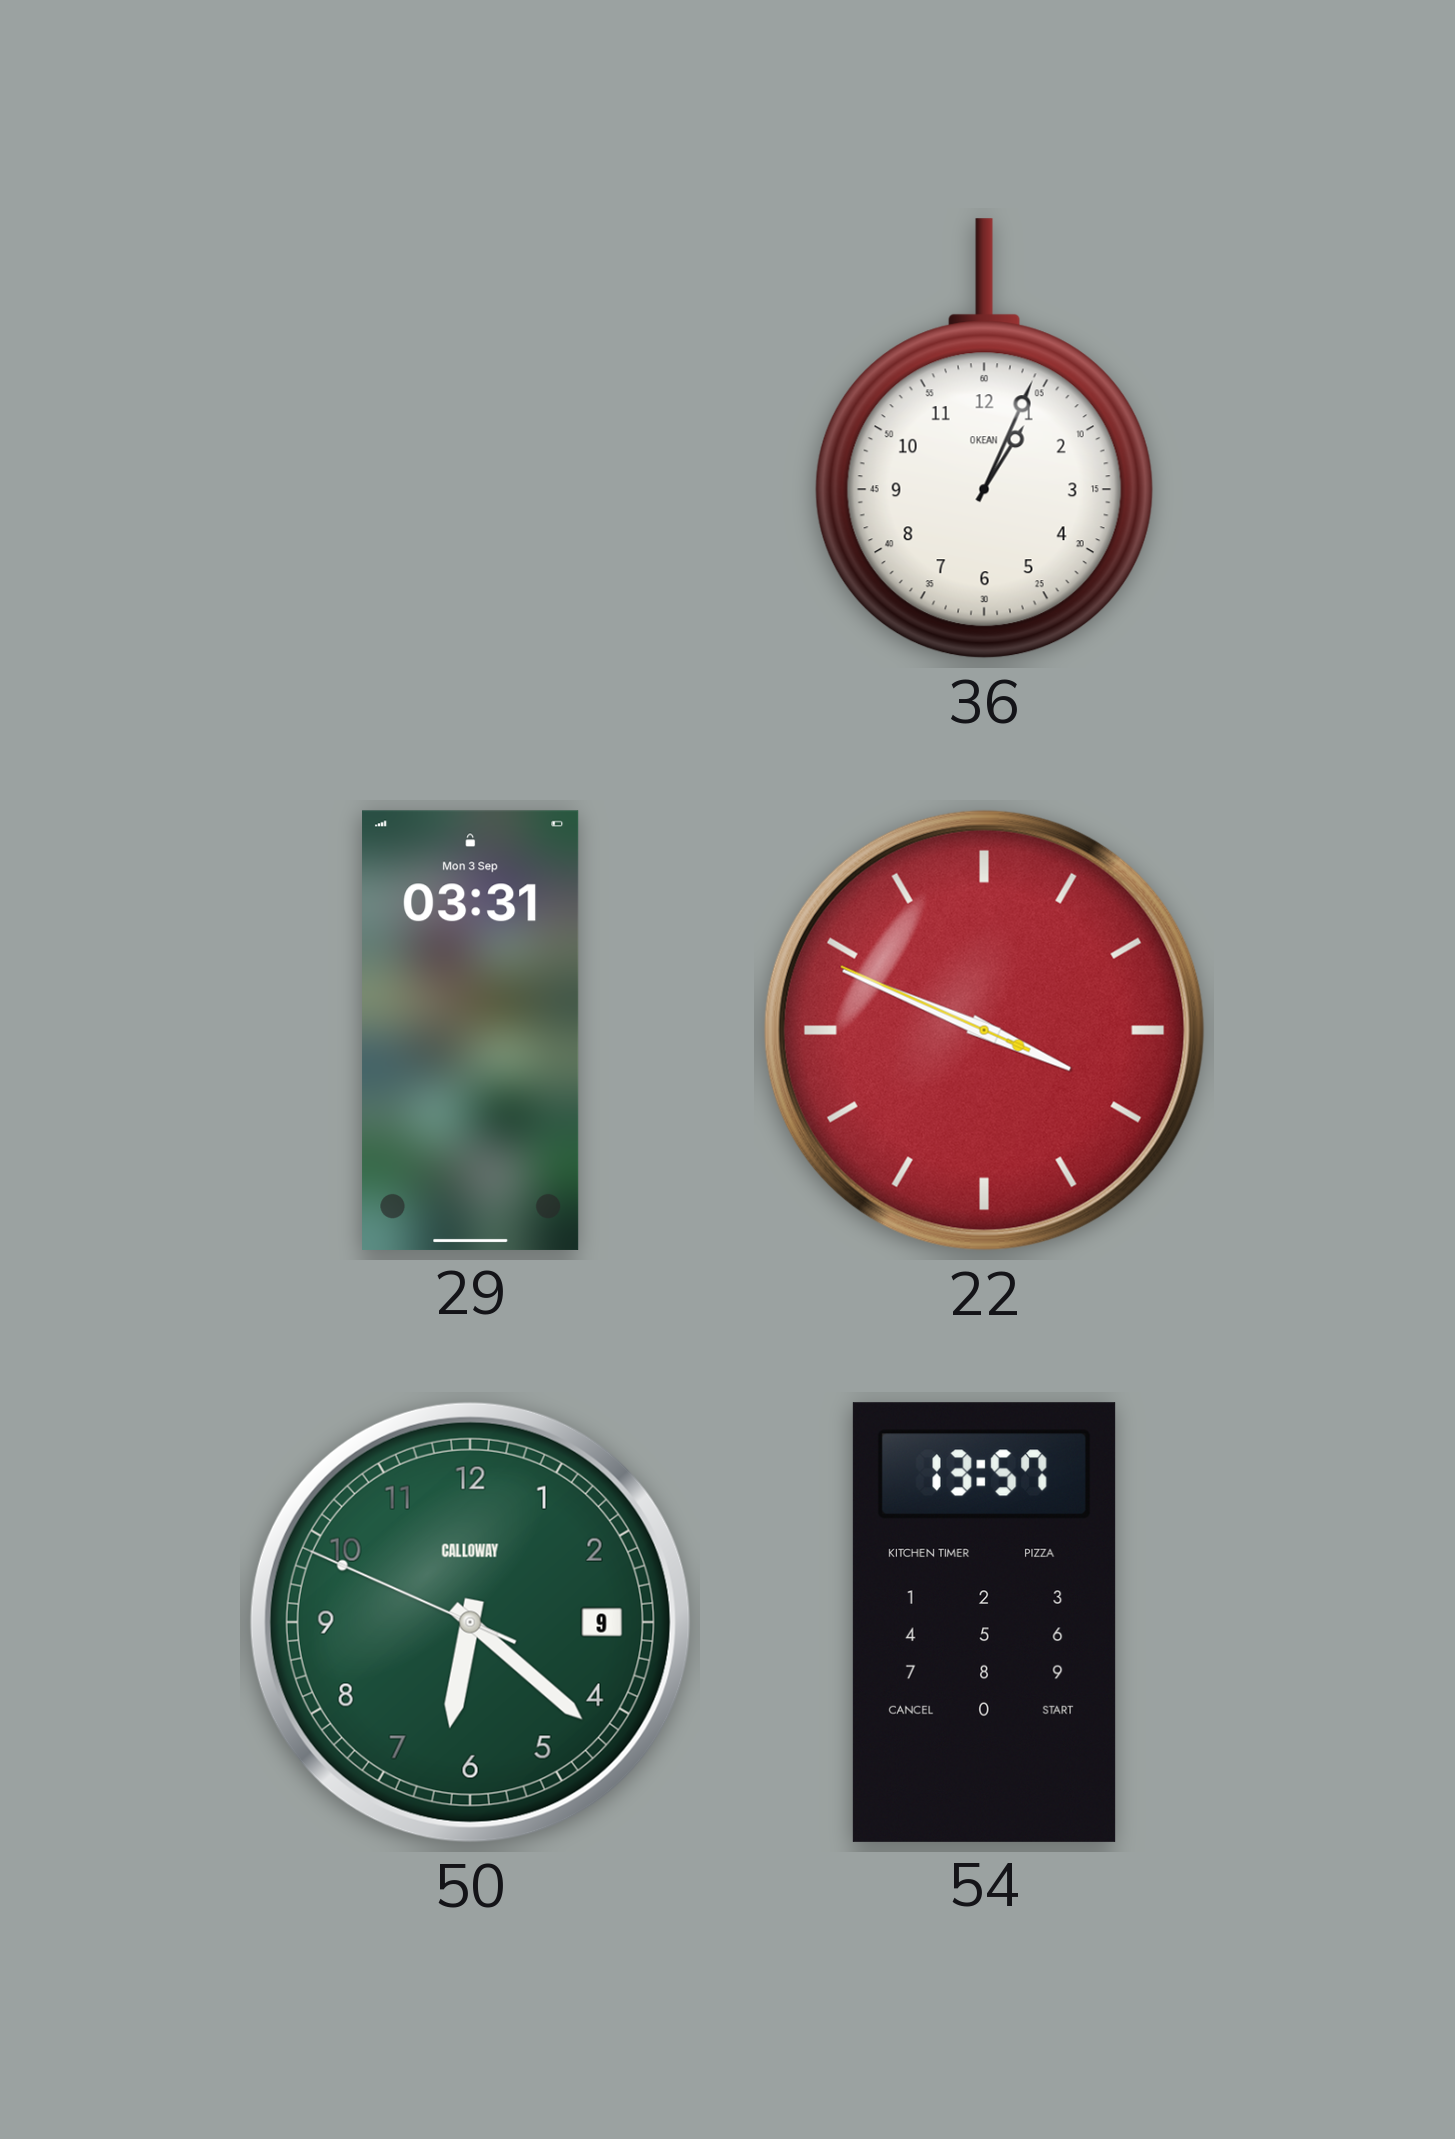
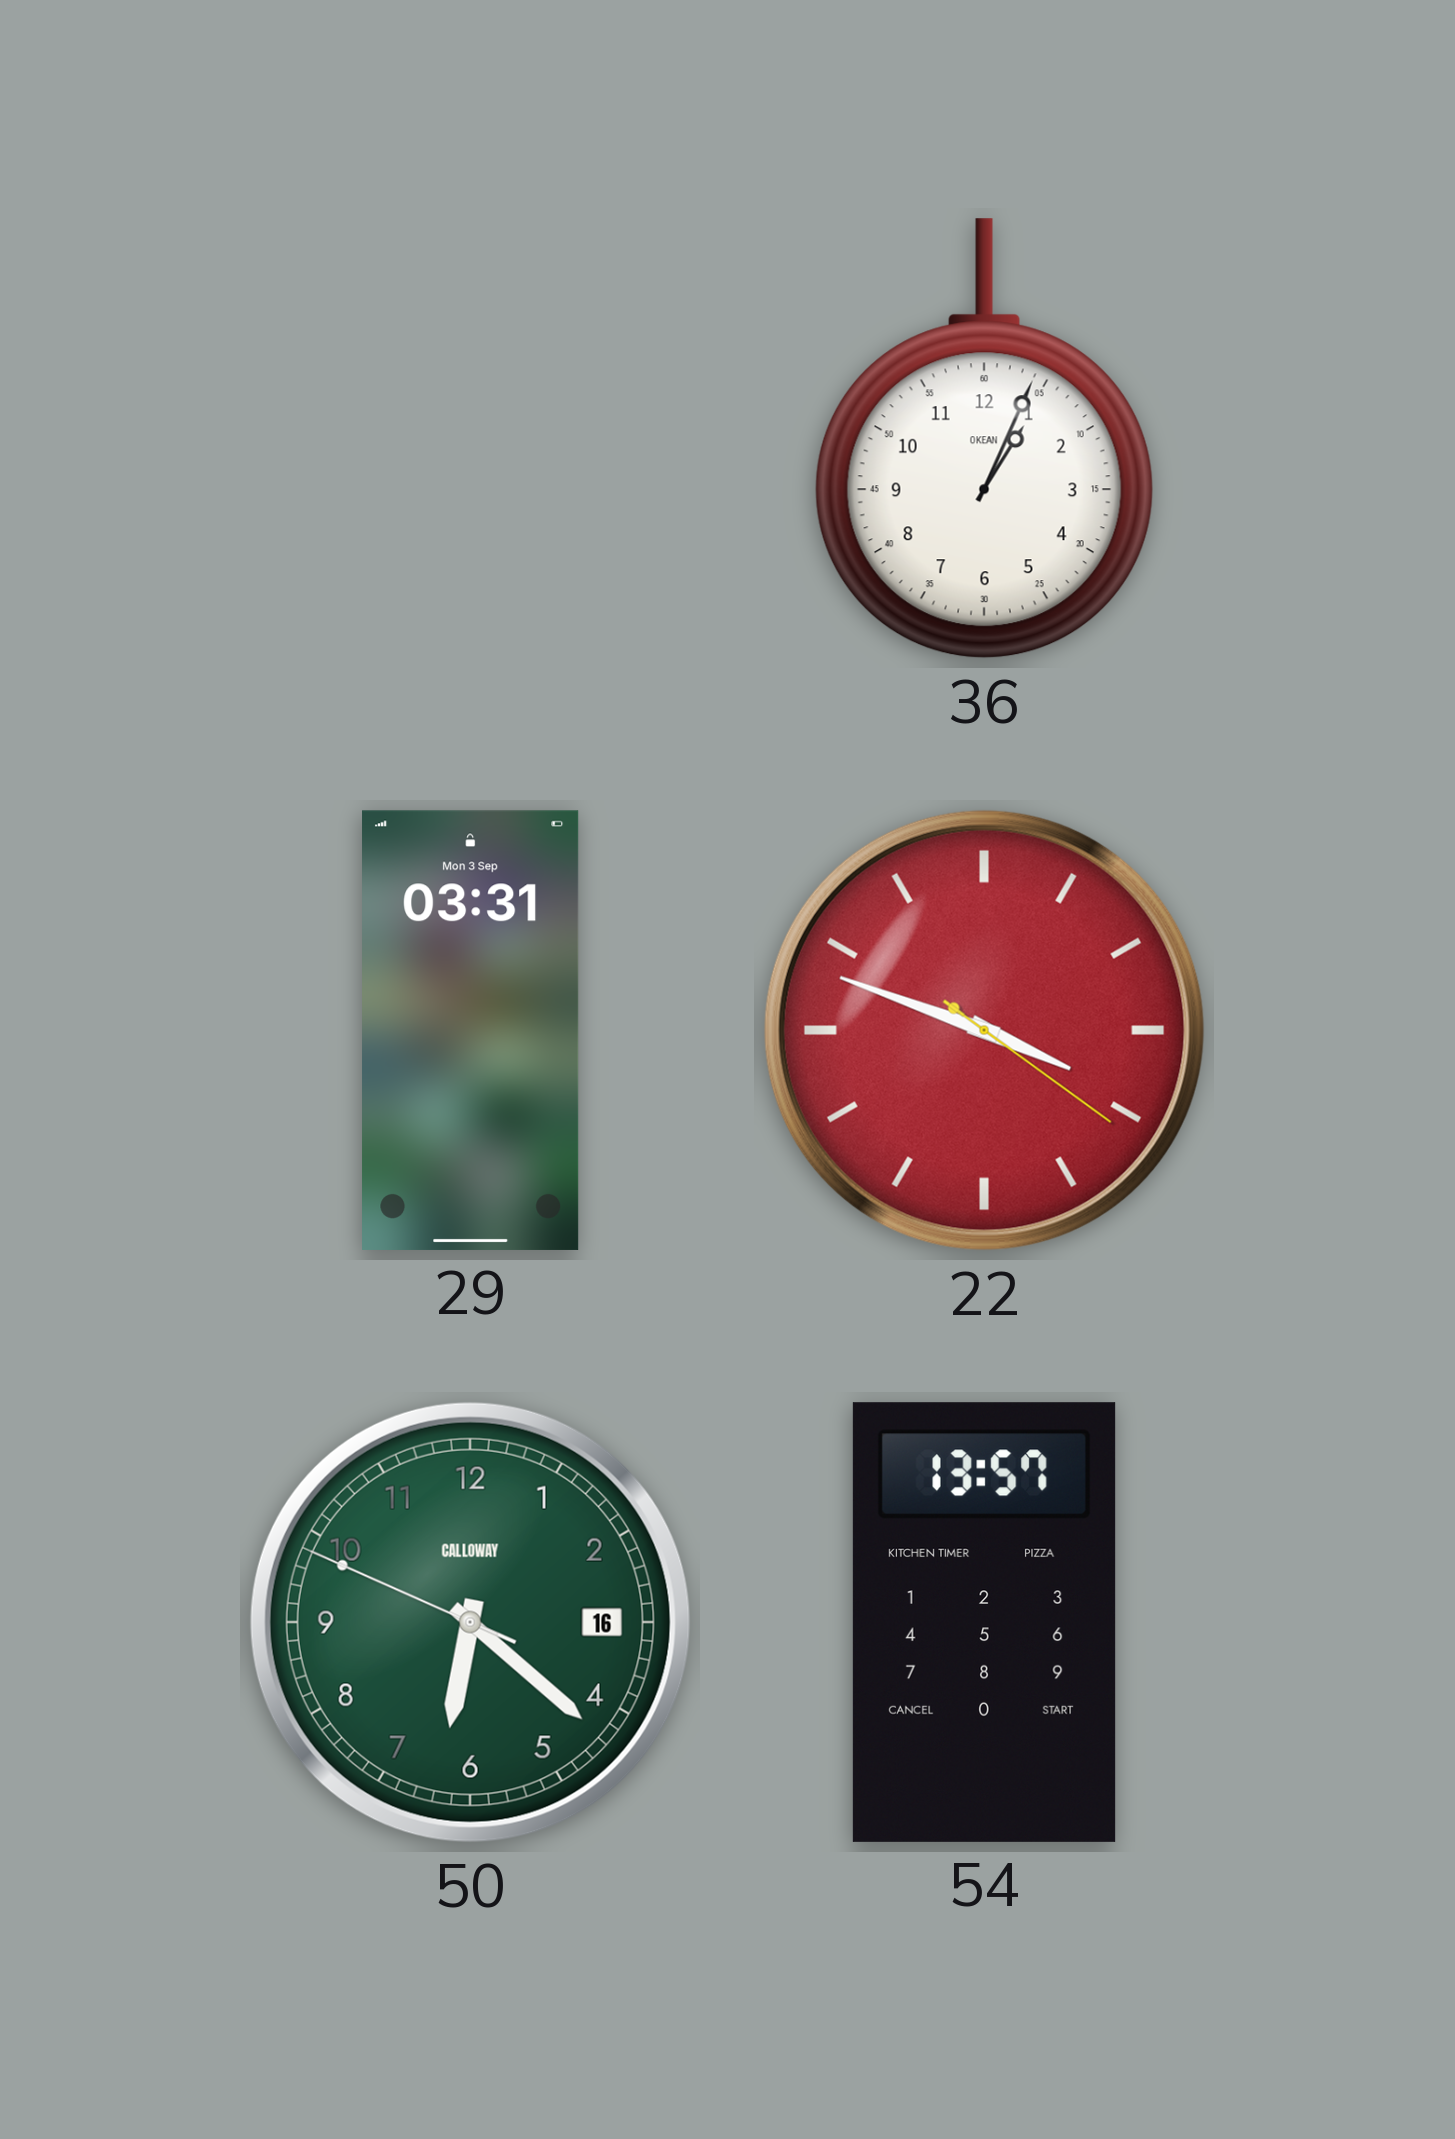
22: 3:48:49 -> 3:48:21
50 date: 9 -> 16
